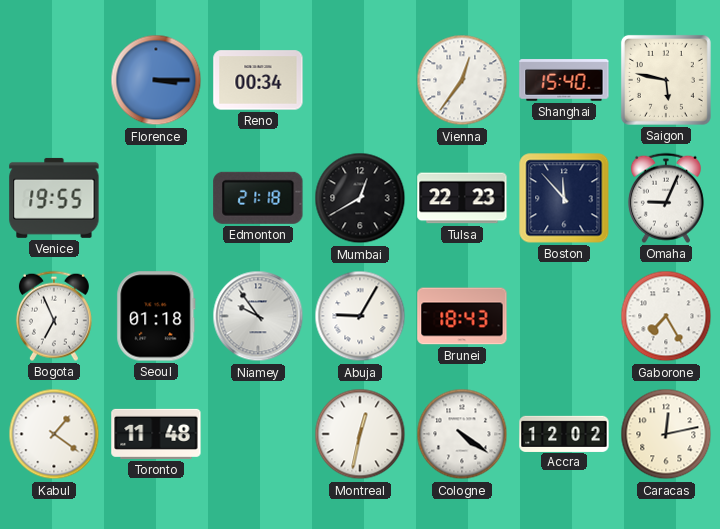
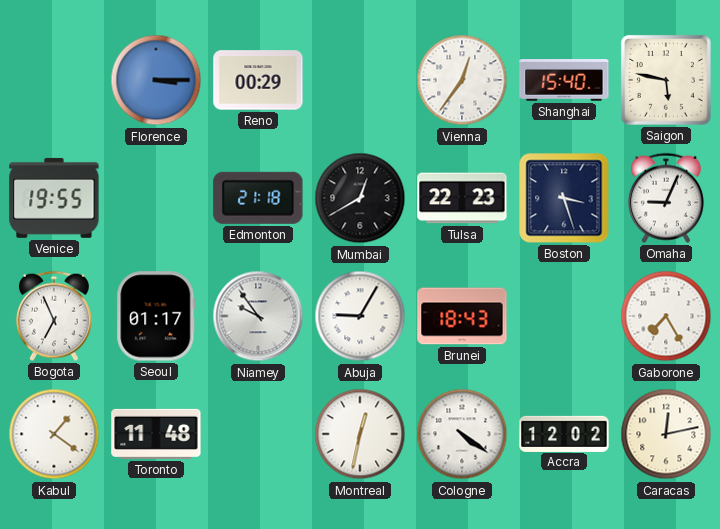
Reno: 00:34 -> 00:29
Boston: 11:53 -> 3:27
Seoul: 01:18 -> 01:17
